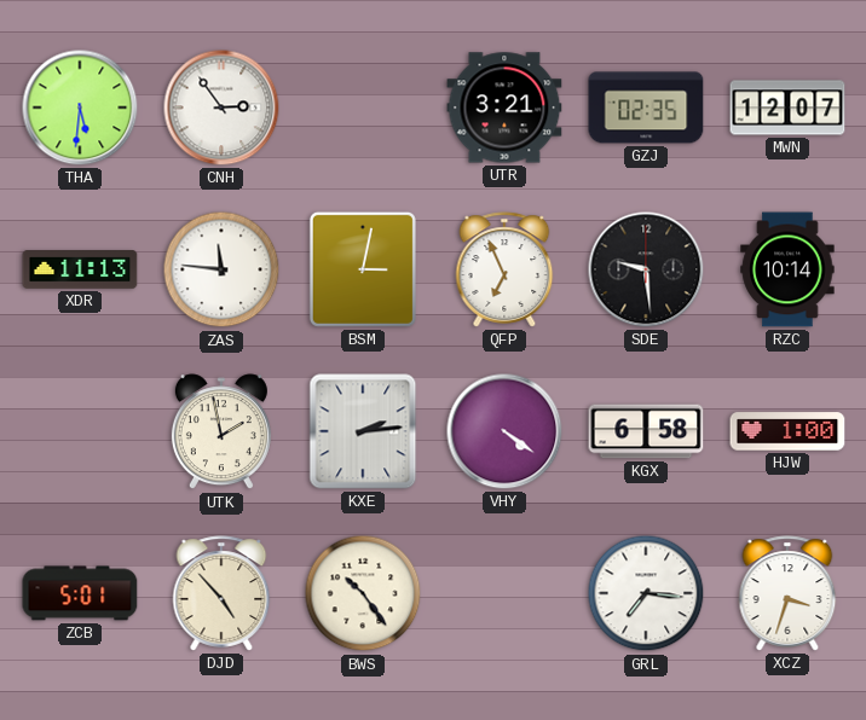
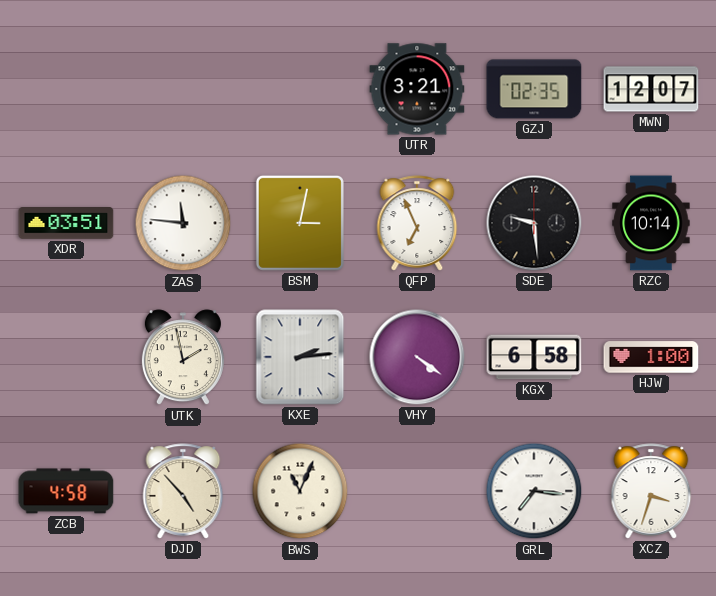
THA: 5:31 -> none
CNH: 2:54 -> none
XDR: 11:13 -> 03:51
ZCB: 5:01 -> 4:58
BWS: 10:24 -> 11:04
